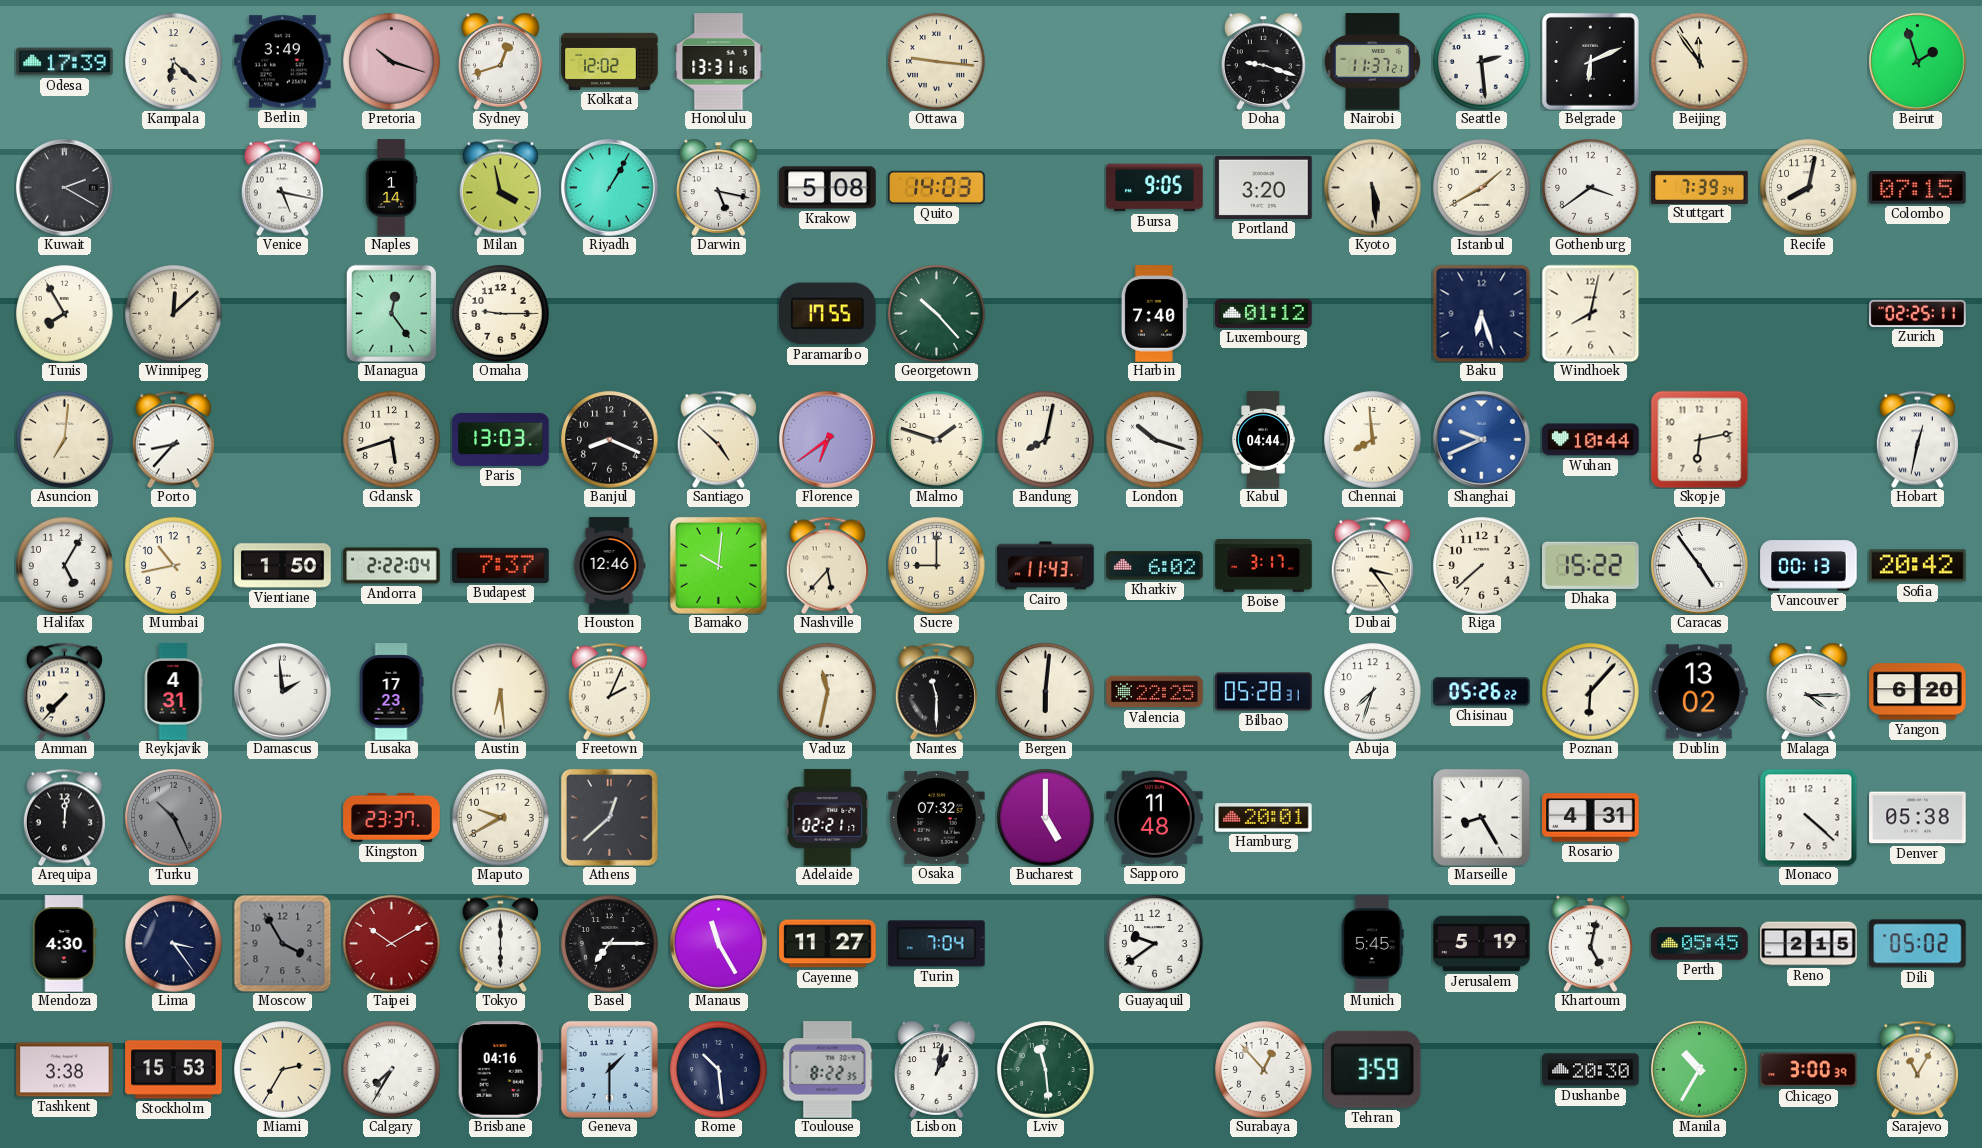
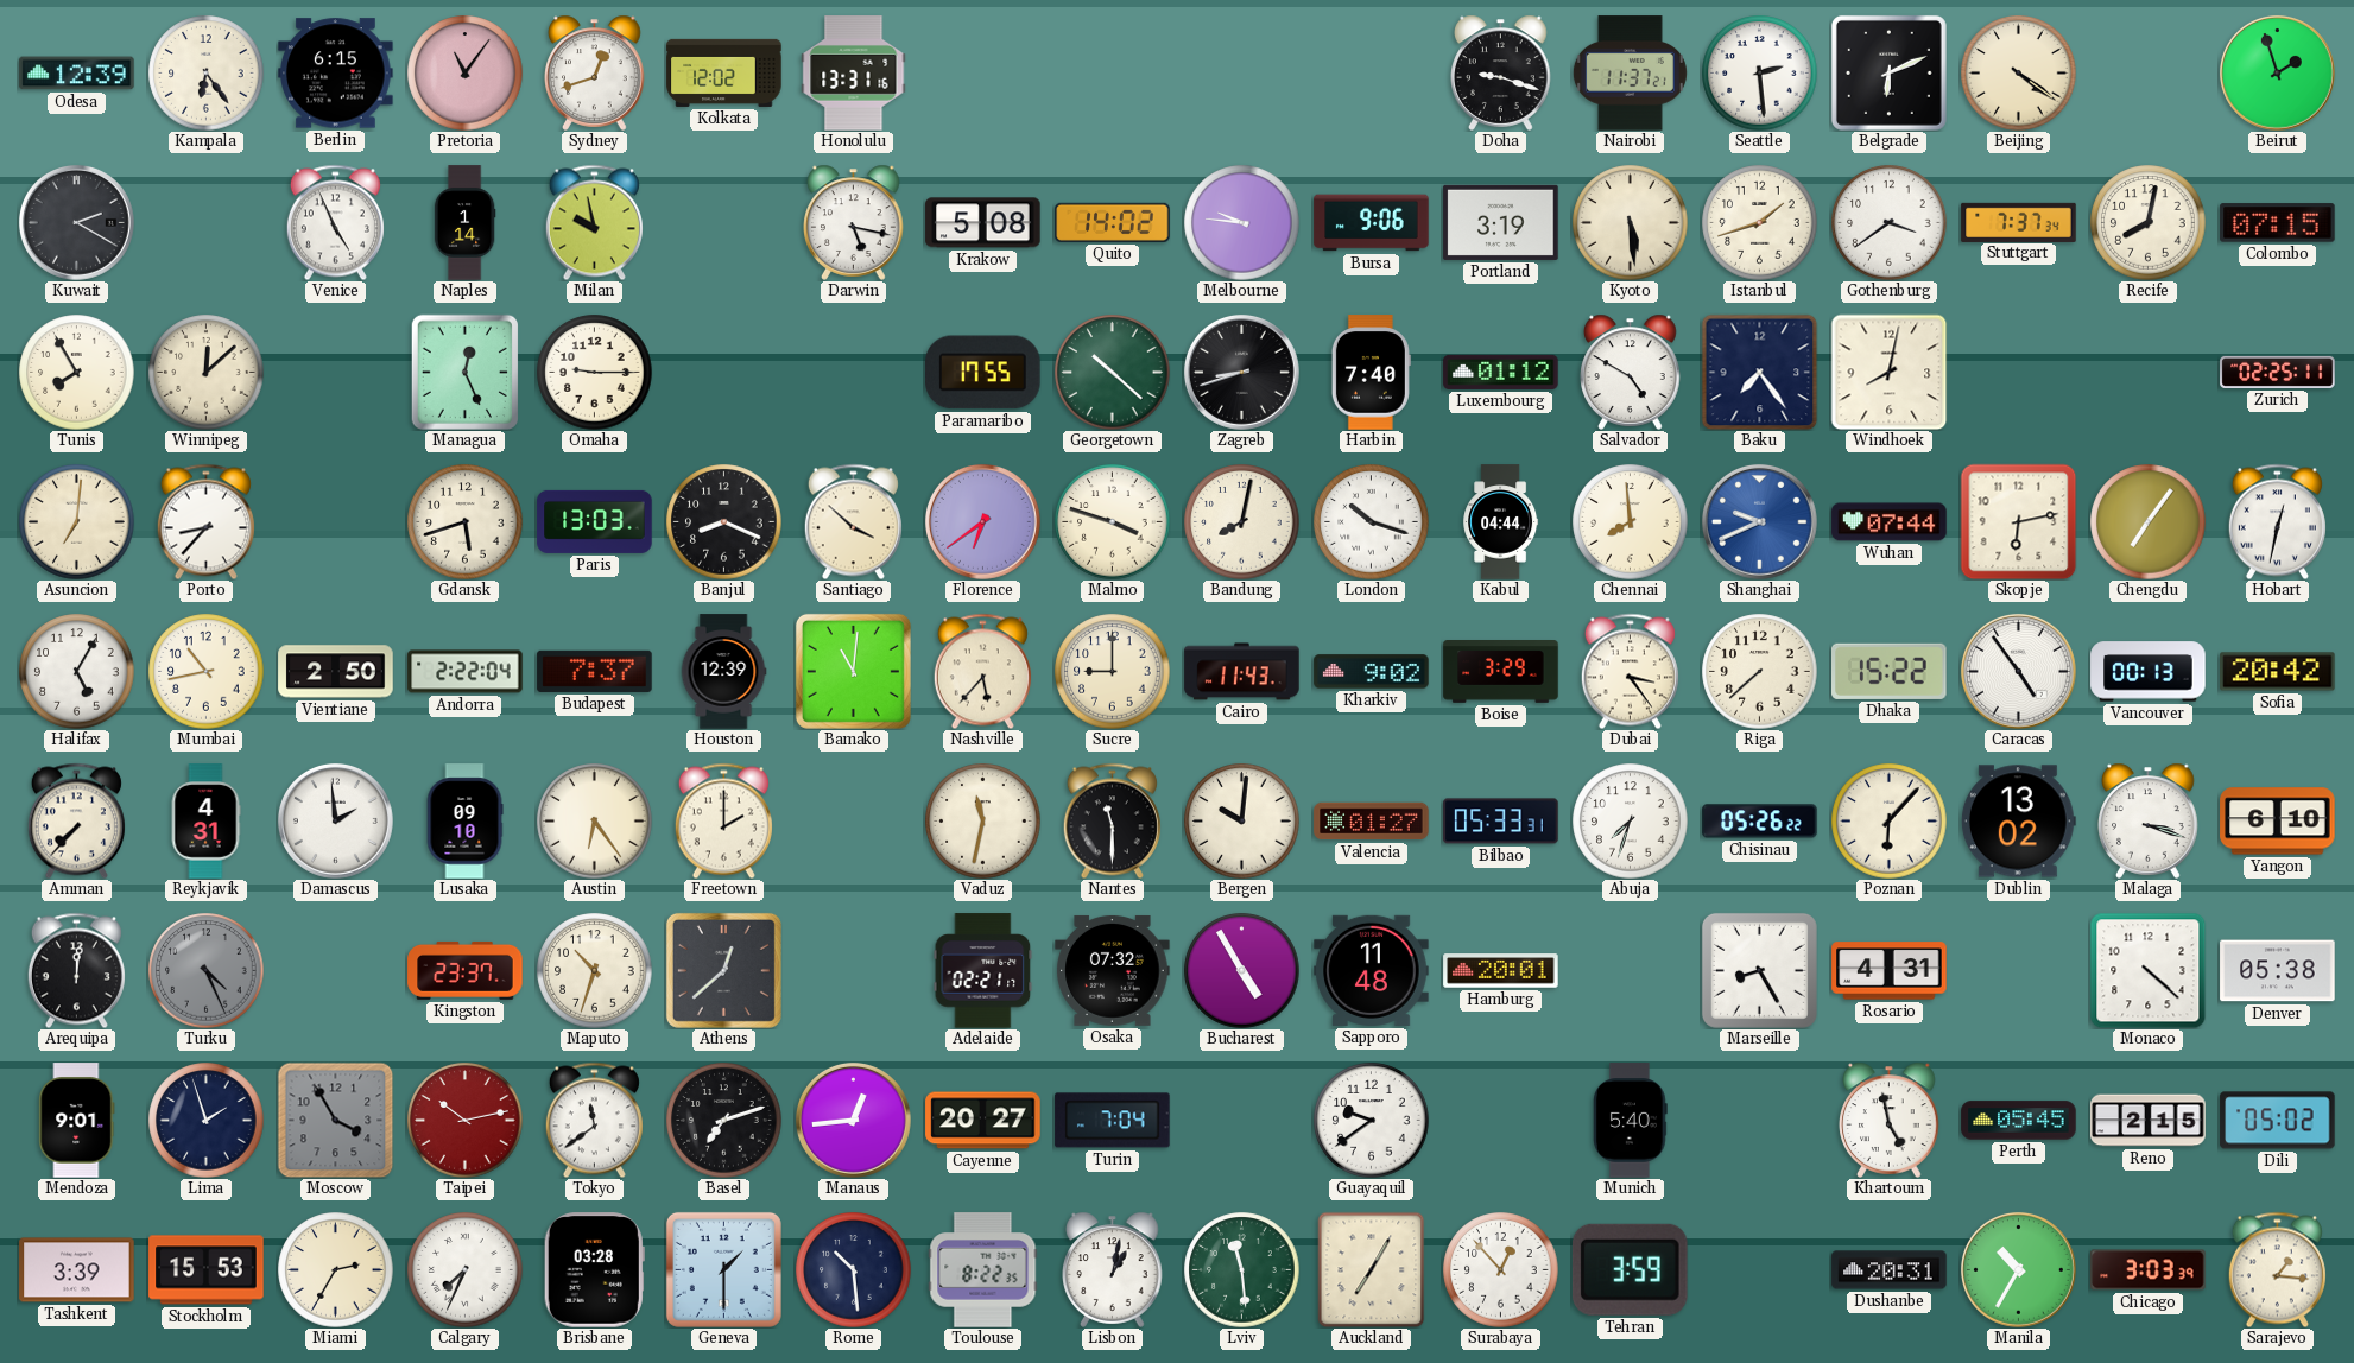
Odesa: 17:39 -> 12:39
Kampala: 6:22 -> 6:24
Berlin: 3:49 -> 6:15
Pretoria: 10:18 -> 11:06
Ottawa: 9:16 -> none
Beijing: 11:54 -> 4:21
Venice: 5:17 -> 4:56
Milan: 3:58 -> 9:58
Riyadh: 1:05 -> none
Quito: 14:03 -> 14:02
Melbourne: none -> 9:46
Bursa: 9:05 -> 9:06
Portland: 3:20 -> 3:19
Istanbul: 1:40 -> 1:42
Stuttgart: 7:39 -> 7:37
Managua: 12:24 -> 12:26
Georgetown: 10:23 -> 10:22
Zagreb: none -> 8:42
Salvador: none -> 4:50
Baku: 6:27 -> 7:24
Santiago: 4:52 -> 3:52
Malmo: 1:48 -> 3:48
Wuhan: 10:44 -> 07:44
Chengdu: none -> 7:06
Vientiane: 1:50 -> 2:50
Houston: 12:46 -> 12:39
Bamako: 10:01 -> 11:01
Kharkiv: 6:02 -> 9:02
Boise: 3:17 -> 3:29
Lusaka: 17:23 -> 09:10
Austin: 6:29 -> 6:24
Freetown: 2:04 -> 2:00
Bergen: 6:01 -> 10:01
Valencia: 22:25 -> 01:27
Bilbao: 05:28 -> 05:33
Malaga: 4:15 -> 3:18
Yangon: 6:20 -> 6:10
Turku: 10:26 -> 4:26
Maputo: 9:40 -> 10:33
Bucharest: 5:00 -> 4:55
Mendoza: 4:30 -> 9:01
Lima: 3:24 -> 1:57
Taipei: 10:10 -> 10:13
Tokyo: 6:00 -> 11:39
Basel: 7:15 -> 7:12
Manaus: 11:25 -> 12:44
Cayenne: 11:27 -> 20:27
Munich: 5:45 -> 5:40
Jerusalem: 5:19 -> none
Khartoum: 5:02 -> 4:58
Tashkent: 3:38 -> 3:39
Calgary: 7:35 -> 7:34
Brisbane: 04:16 -> 03:28
Auckland: none -> 7:05
Dushanbe: 20:30 -> 20:31
Chicago: 3:00 -> 3:03
Sarajevo: 11:05 -> 1:16
